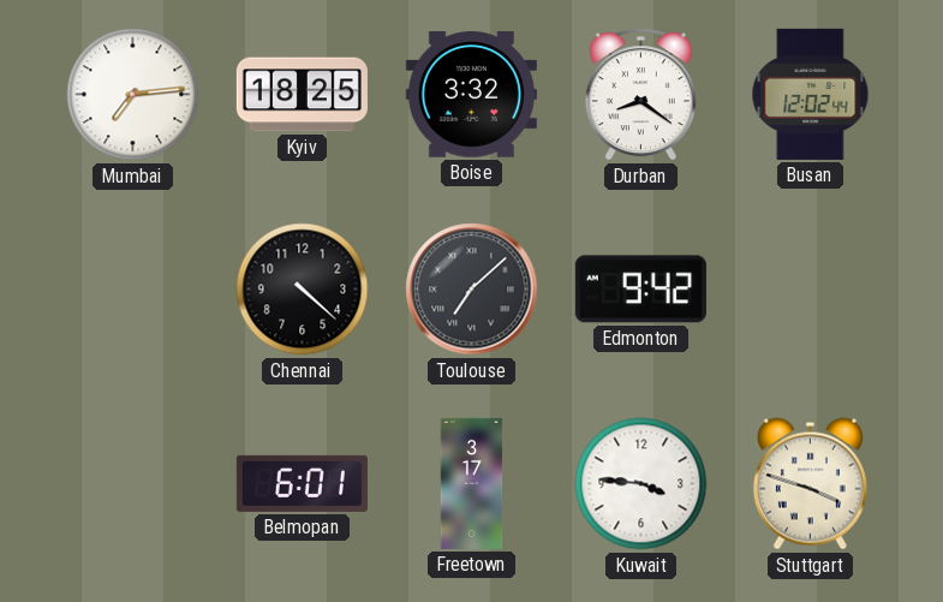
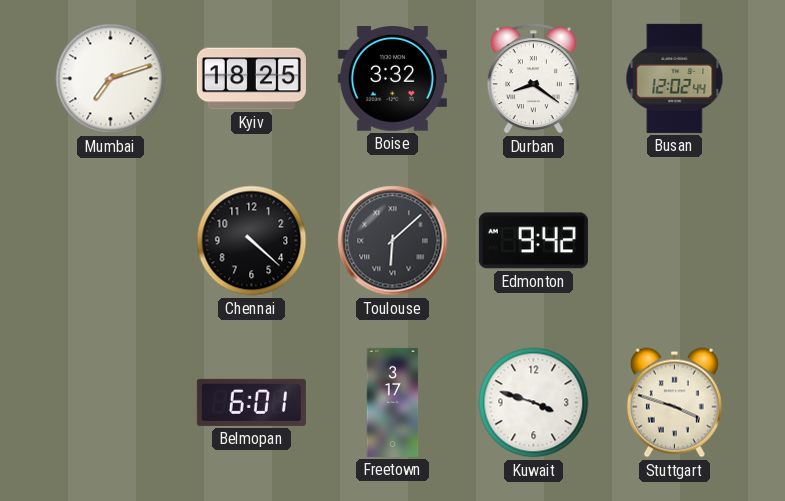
Mumbai: 7:14 -> 7:12
Toulouse: 7:08 -> 6:08
Kuwait: 3:46 -> 3:48
